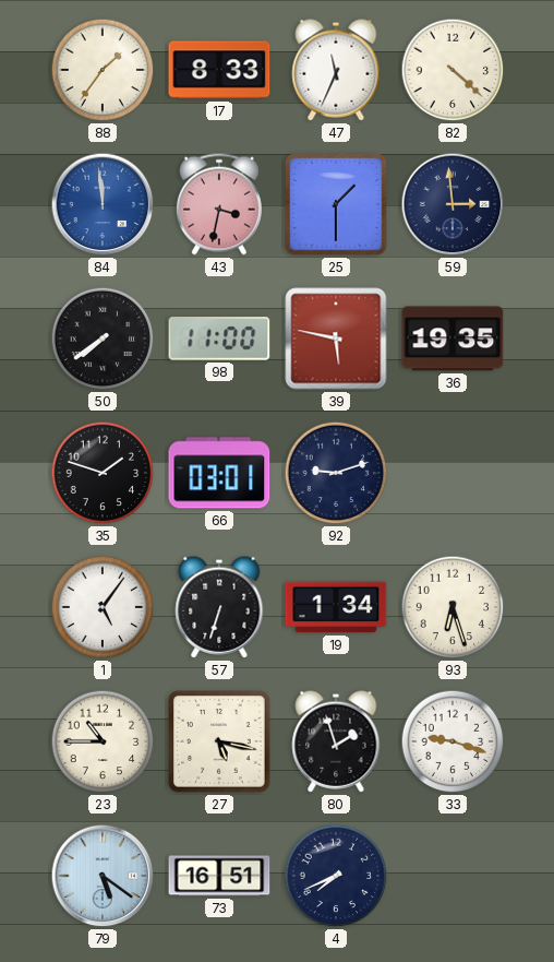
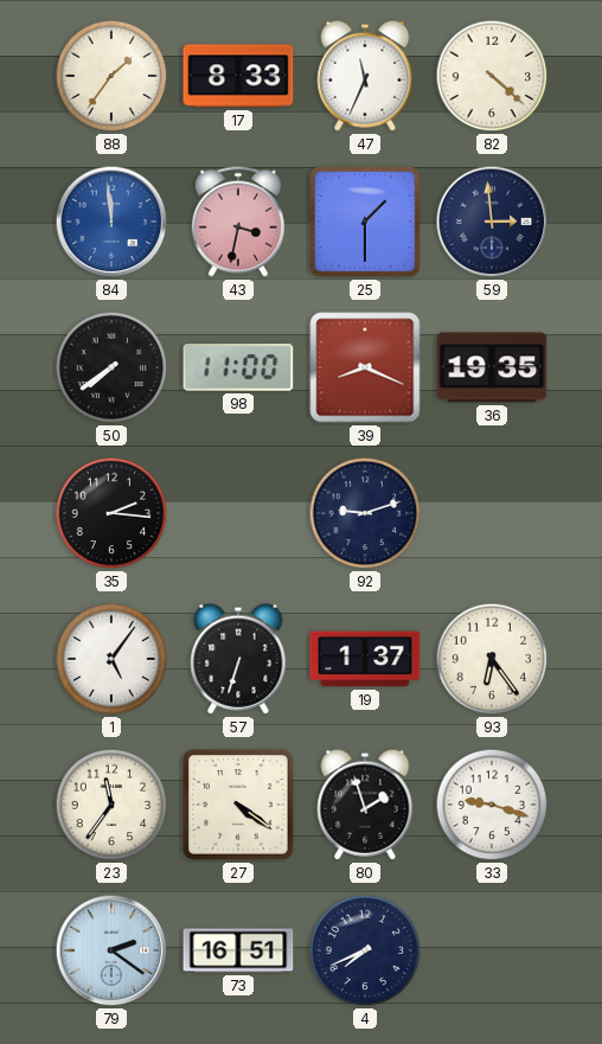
39: 5:47 -> 8:19
35: 1:48 -> 2:16
66: 03:01 -> none
19: 1:34 -> 1:37
93: 6:27 -> 6:24
23: 10:45 -> 11:36
27: 5:17 -> 4:21
79: 5:21 -> 2:21
